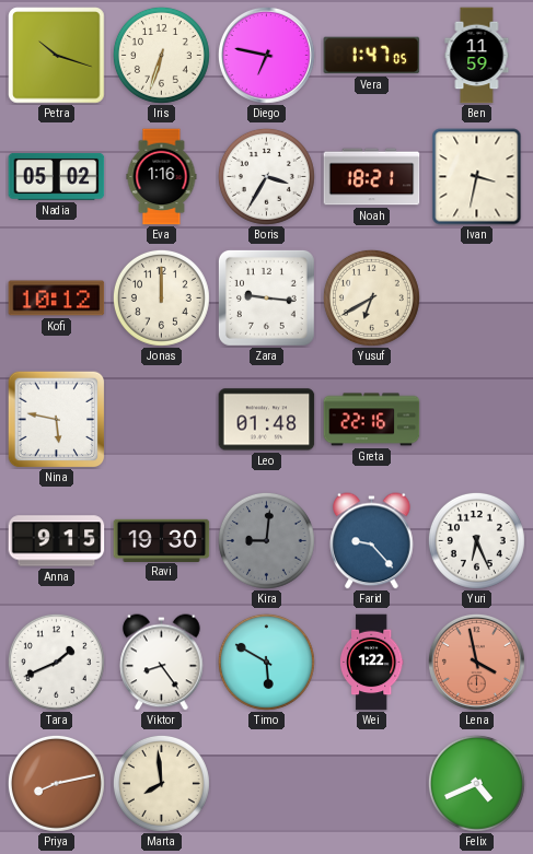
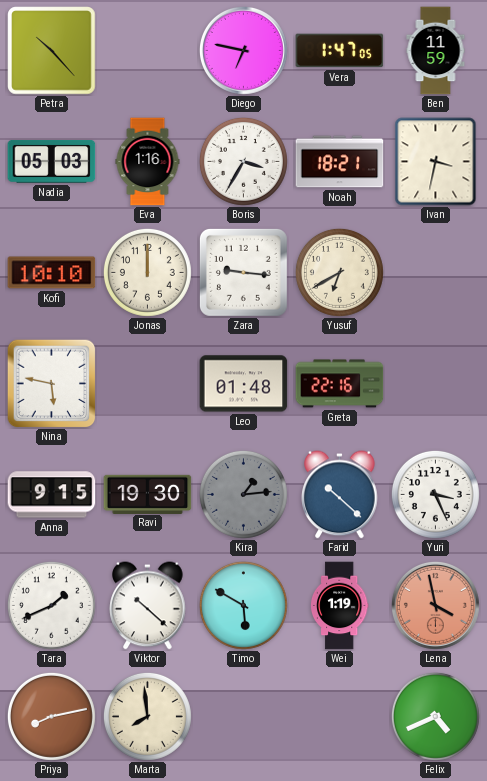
Petra: 10:18 -> 10:23
Iris: 6:33 -> none
Nadia: 05:02 -> 05:03
Kofi: 10:12 -> 10:10
Kira: 9:01 -> 1:14
Farid: 9:23 -> 10:22
Yuri: 6:26 -> 3:26
Viktor: 8:24 -> 10:22
Wei: 1:22 -> 1:19
